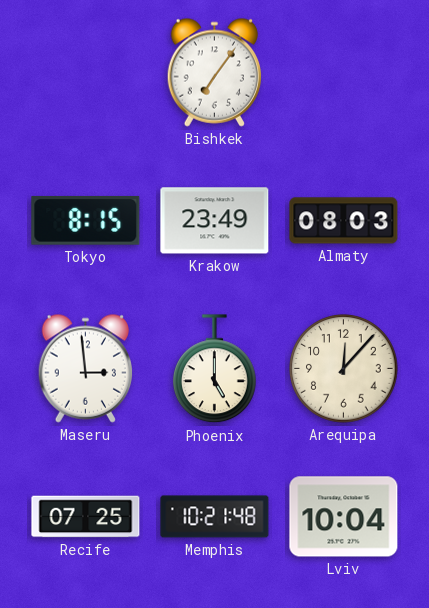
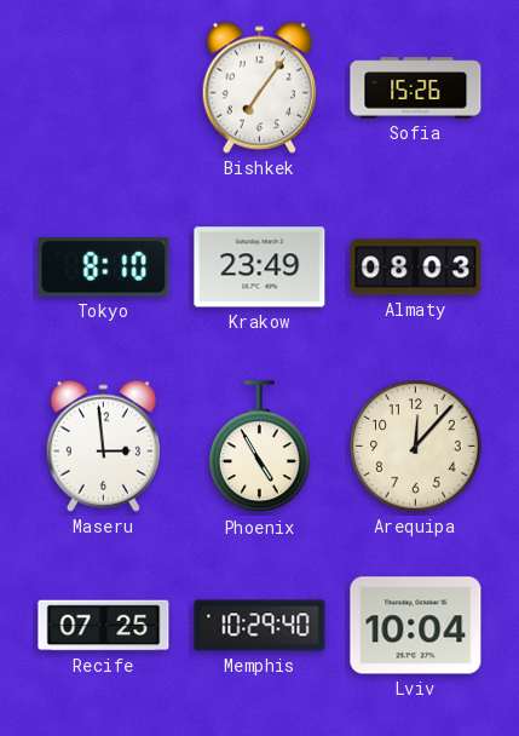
Sofia: none -> 15:26
Tokyo: 8:15 -> 8:10
Phoenix: 5:00 -> 4:55
Memphis: 10:21 -> 10:29
